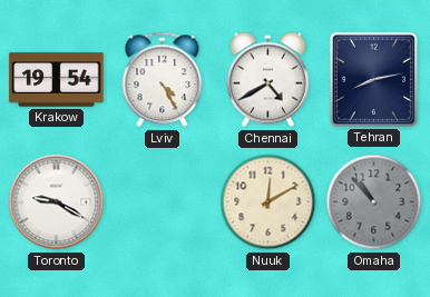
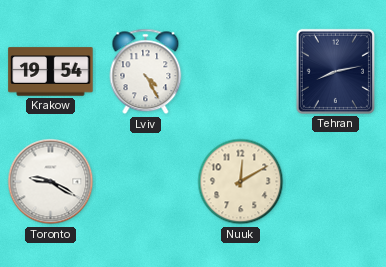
Chennai: 4:40 -> none
Omaha: 10:53 -> none
